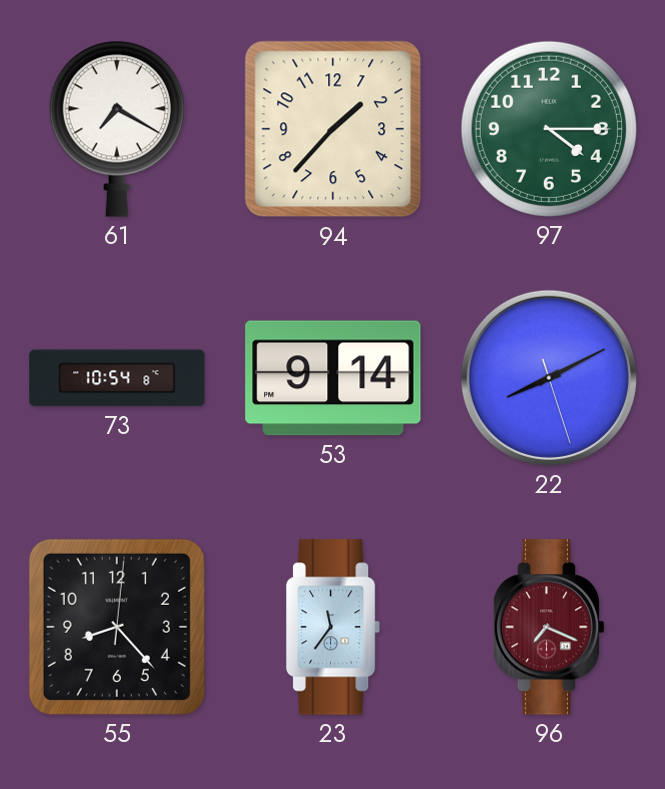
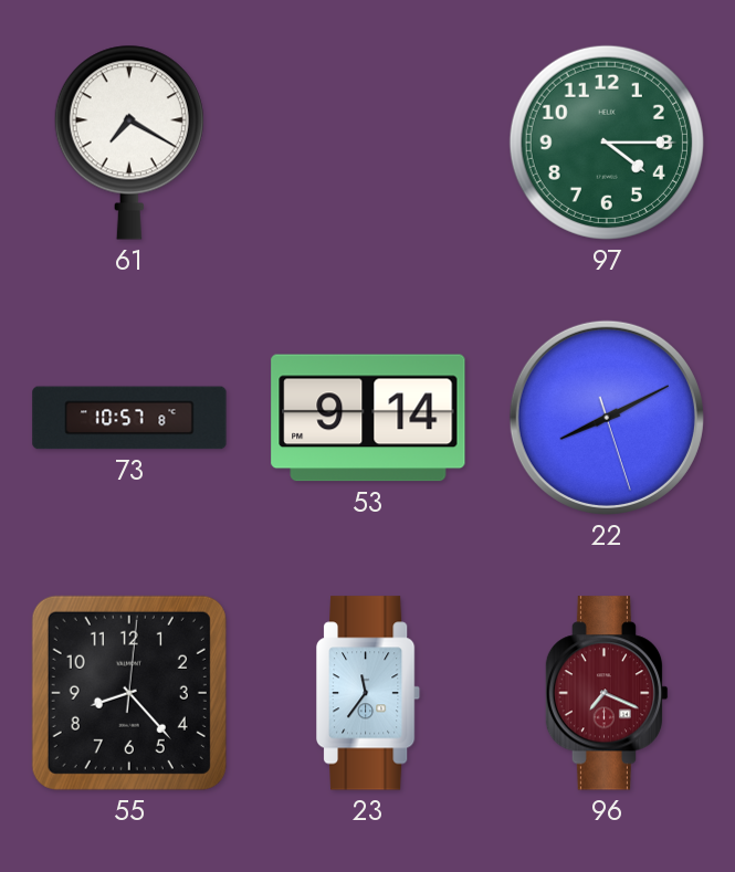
94: 1:37 -> none
73: 10:54 -> 10:57
